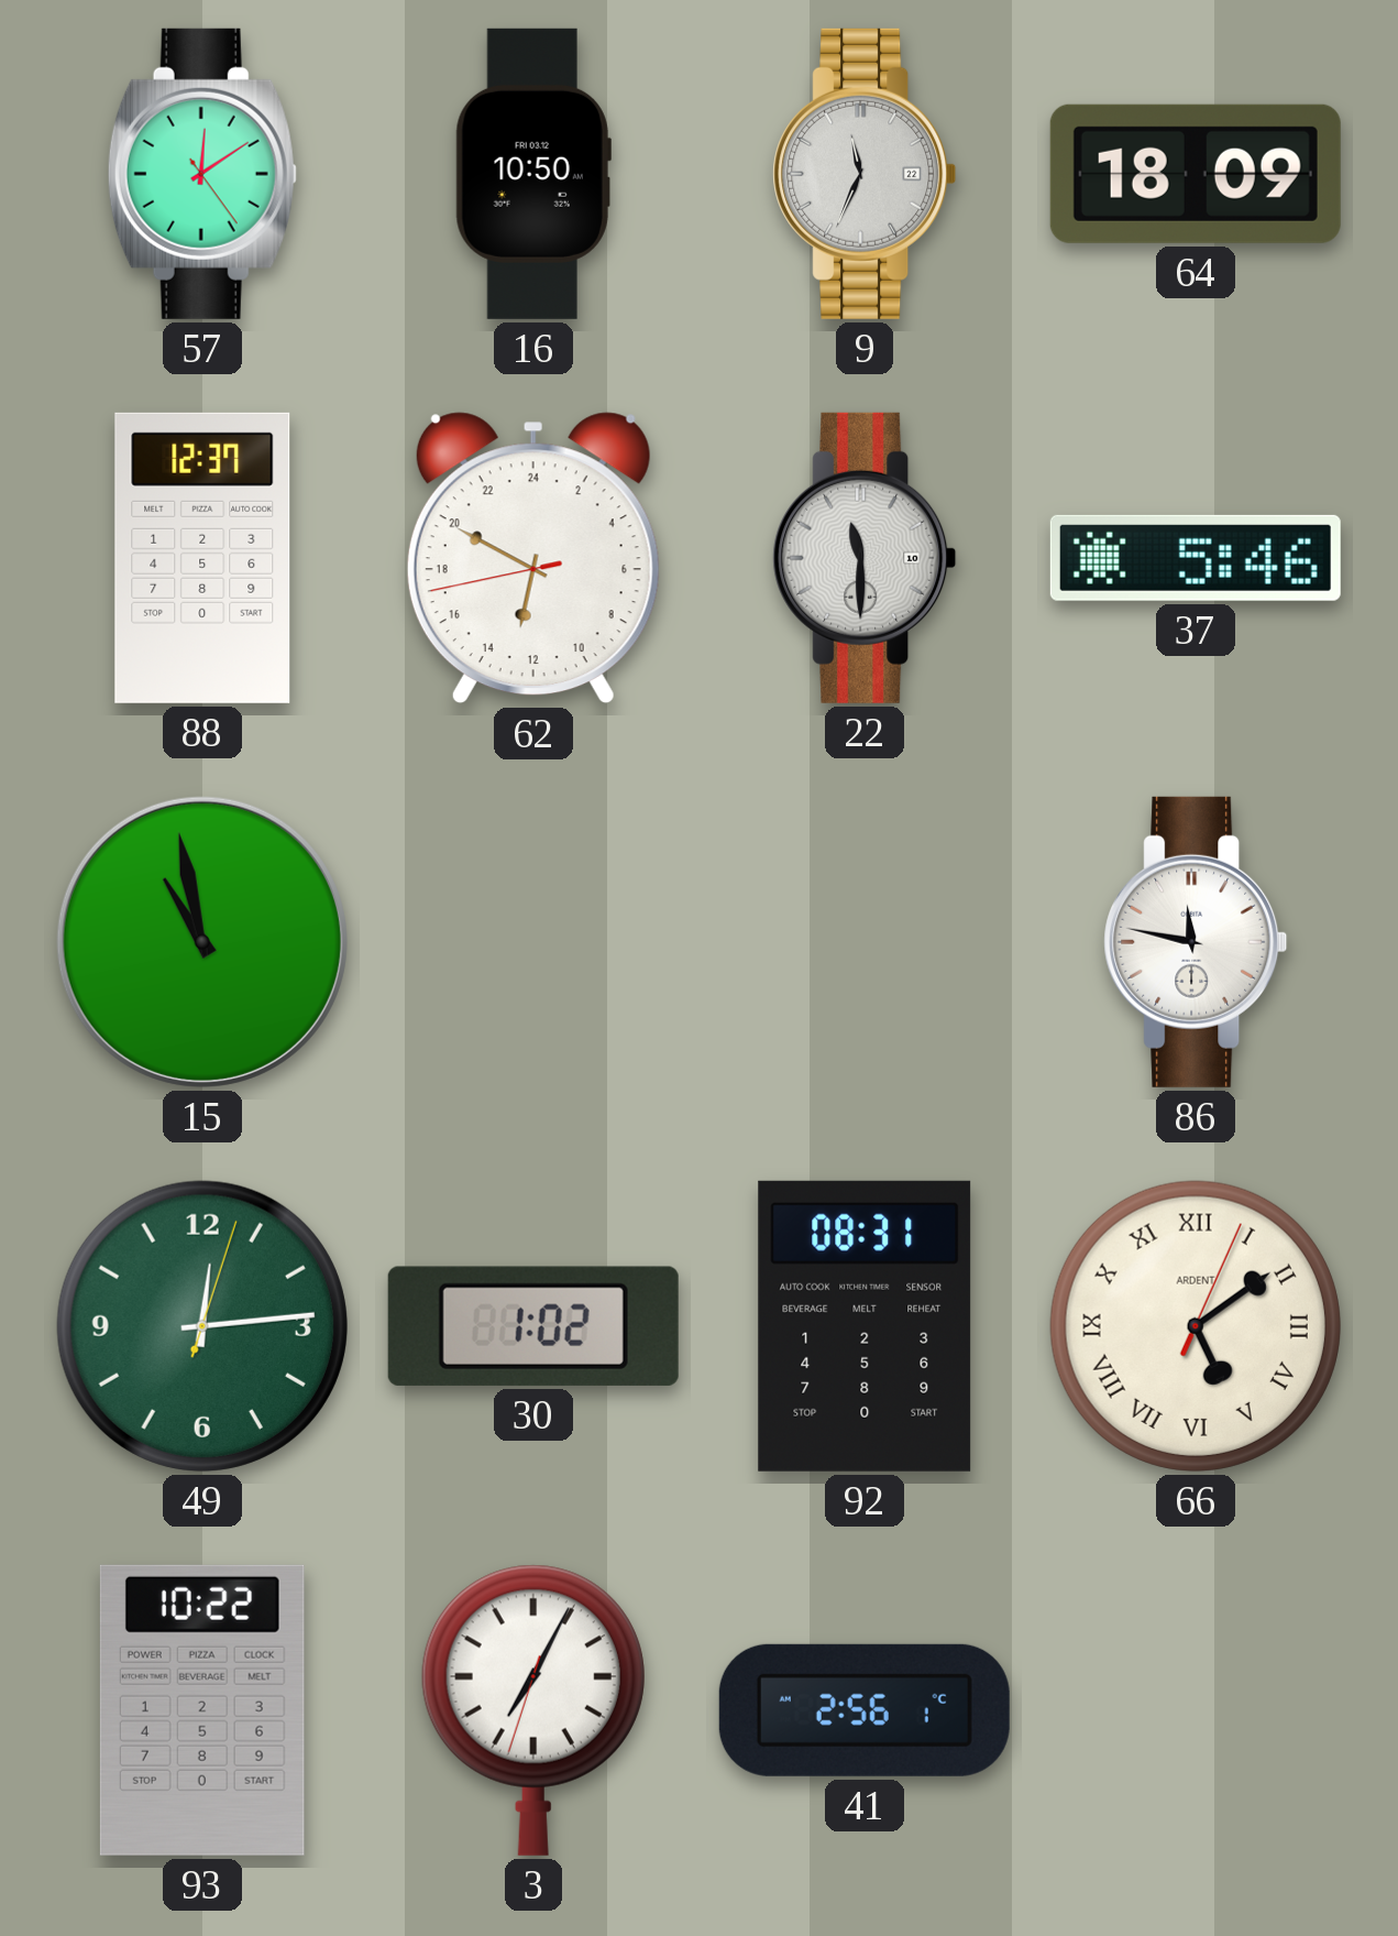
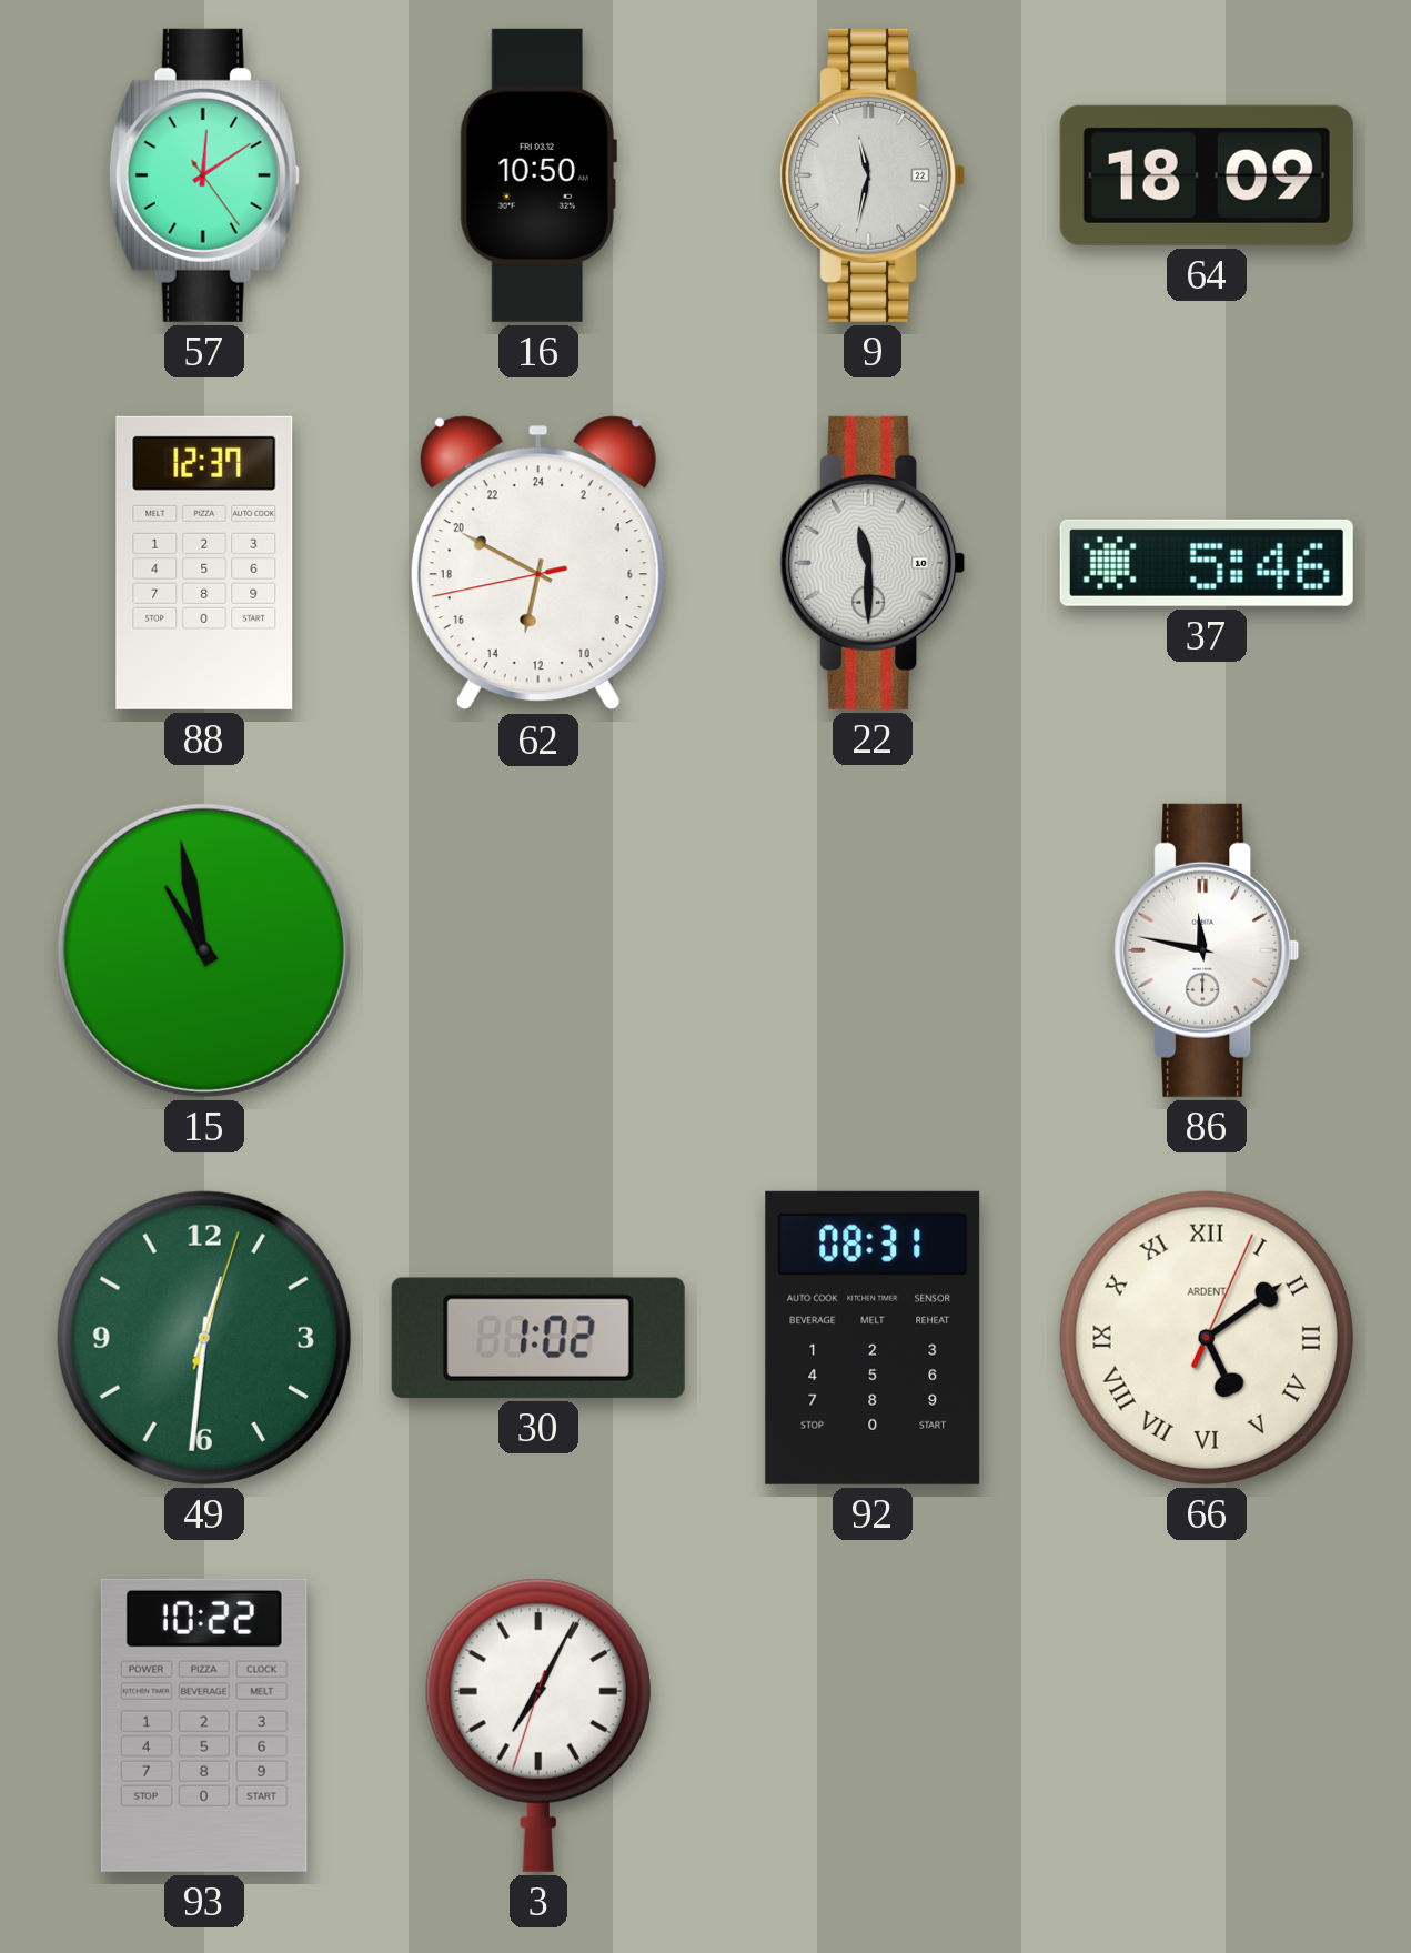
9: 11:34 -> 11:32
49: 12:14 -> 12:31
41: 2:56 -> none
